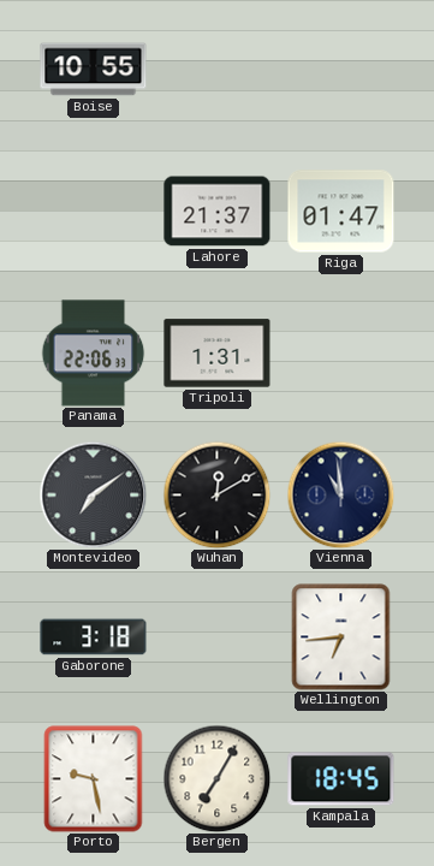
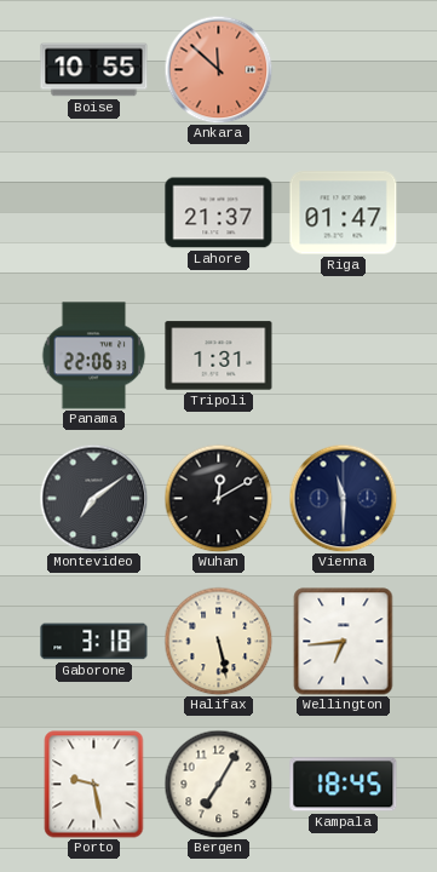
Ankara: none -> 11:52
Vienna: 10:59 -> 11:30
Halifax: none -> 5:28
